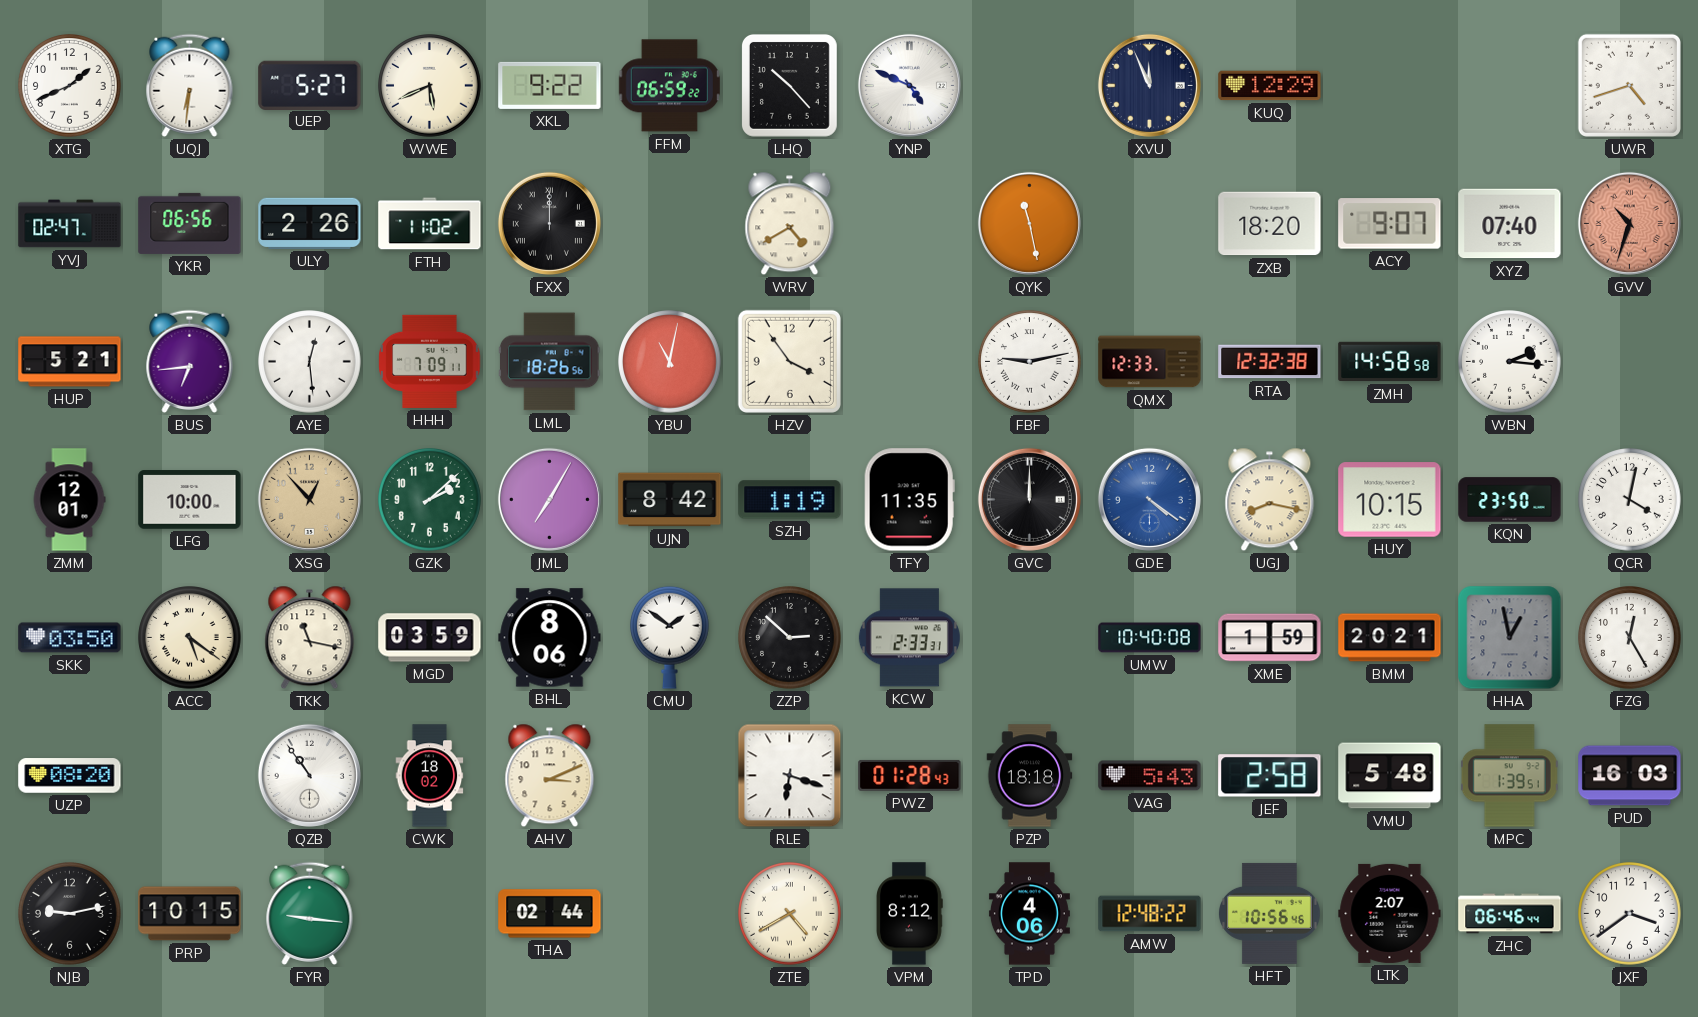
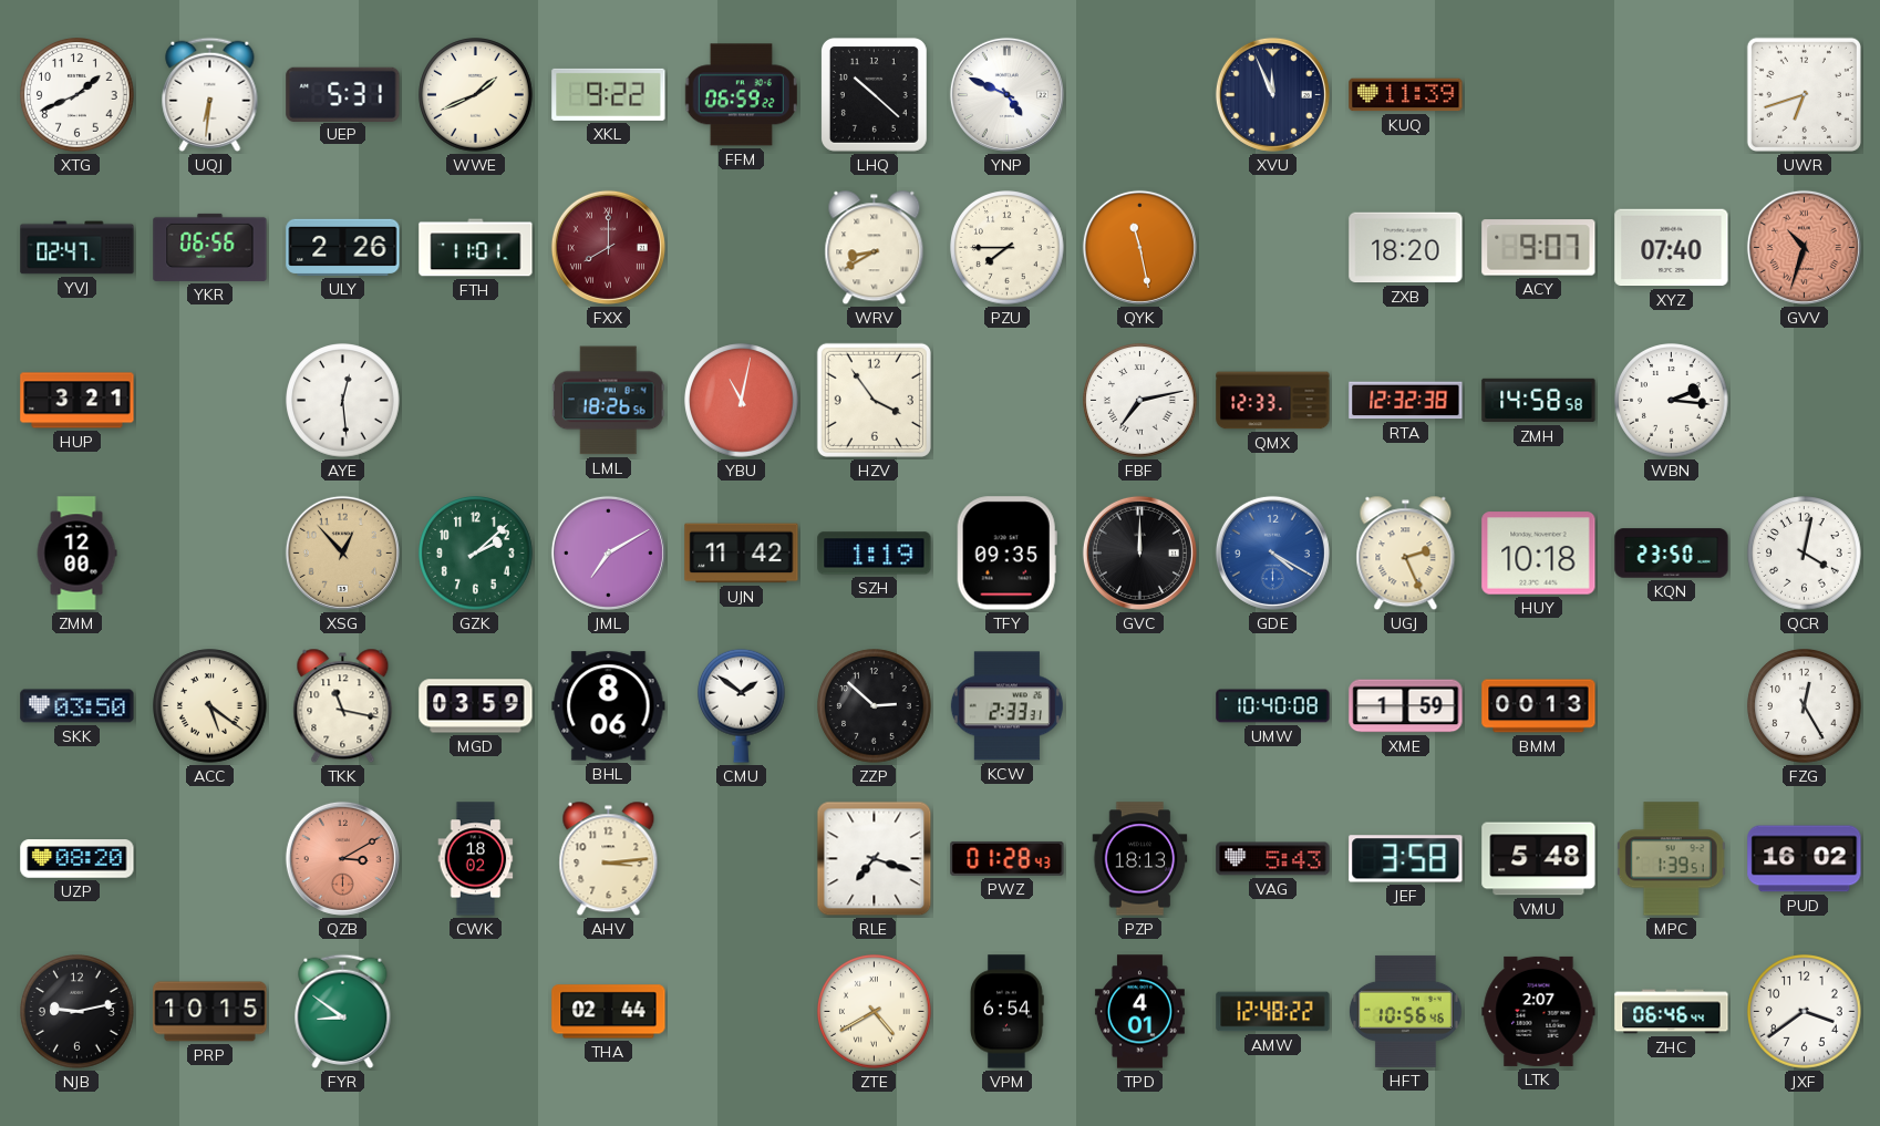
UEP: 5:27 -> 5:31
WWE: 5:41 -> 1:41
LHQ: 10:23 -> 10:22
KUQ: 12:29 -> 11:39
UWR: 4:42 -> 6:42
FTH: 11:02 -> 11:01
FXX: 12:00 -> 8:00
FXX dial: black -> burgundy
WRV: 4:40 -> 8:40
PZU: none -> 7:45
HUP: 5:21 -> 3:21
BUS: 6:44 -> none
HHH: 7:09 -> none
FBF: 9:13 -> 7:13
ZMM: 12:01 -> 12:00
LFG: 10:00 -> none
JML: 7:05 -> 7:10
UJN: 8:42 -> 11:42
TFY: 11:35 -> 09:35
GDE: 4:21 -> 4:20
UGJ: 8:17 -> 2:26
HUY: 10:15 -> 10:18
BMM: 20:21 -> 00:13
HHA: 12:58 -> none
QZB: 10:54 -> 3:10
QZB dial: white -> salmon
AHV: 3:11 -> 3:14
RLE: 6:18 -> 7:18
PZP: 18:18 -> 18:13
JEF: 2:58 -> 3:58
PUD: 16:03 -> 16:02
FYR: 9:16 -> 8:51
VPM: 8:12 -> 6:54
TPD: 4:06 -> 4:01
